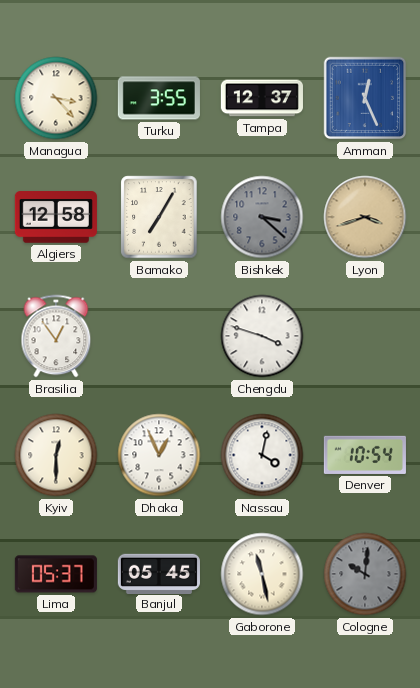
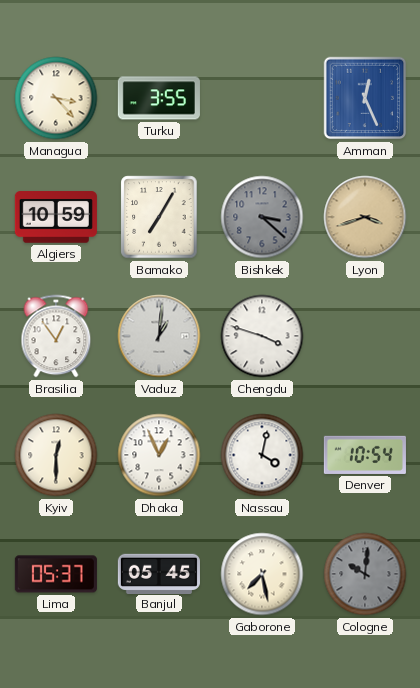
Tampa: 12:37 -> none
Algiers: 12:58 -> 10:59
Vaduz: none -> 1:01
Gaborone: 11:28 -> 7:28
